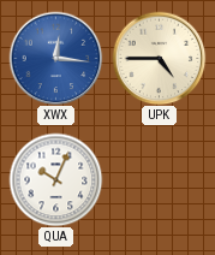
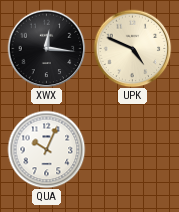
XWX dial: blue -> black
UPK: 4:45 -> 4:49
